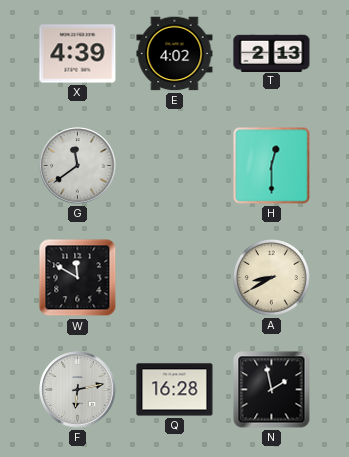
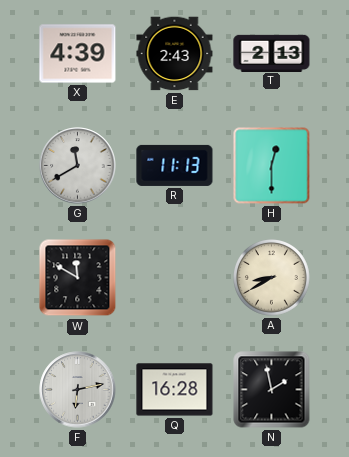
E: 4:02 -> 2:43
G: 11:39 -> 11:40
R: none -> 11:13
